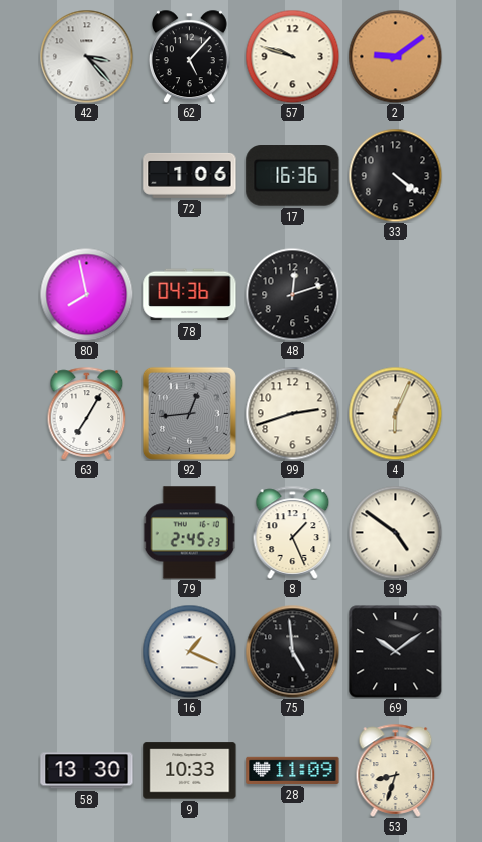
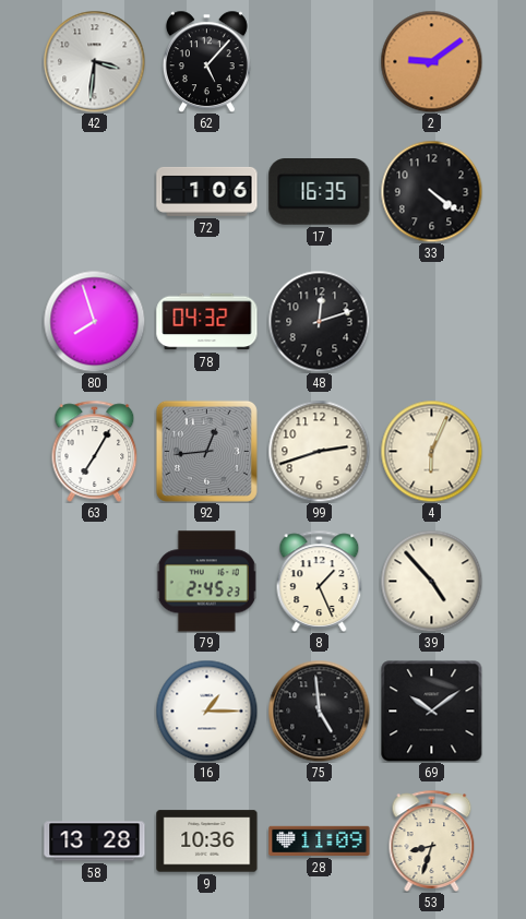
42: 3:23 -> 3:31
57: 9:48 -> none
17: 16:36 -> 16:35
80: 7:58 -> 7:57
78: 04:36 -> 04:32
39: 4:51 -> 4:53
16: 1:19 -> 1:15
58: 13:30 -> 13:28
9: 10:33 -> 10:36
